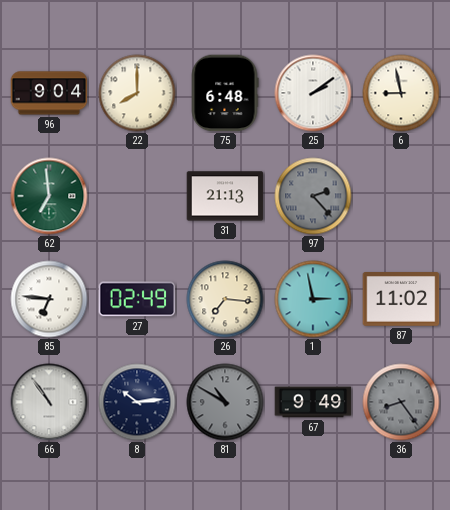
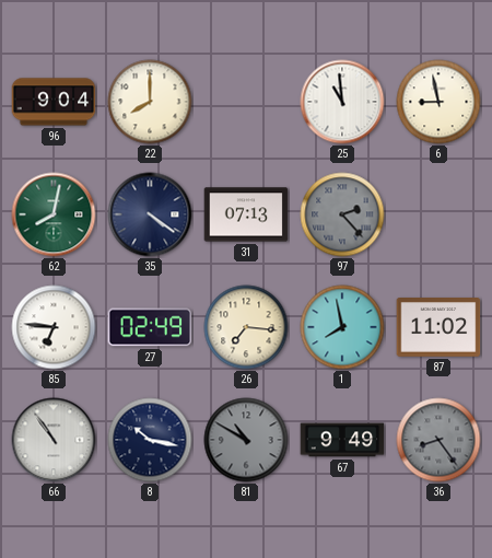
75: 6:48 -> none
25: 2:09 -> 10:59
62: 6:59 -> 8:02
35: none -> 4:21
31: 21:13 -> 07:13
1: 2:58 -> 7:58
8: 10:14 -> 10:17
